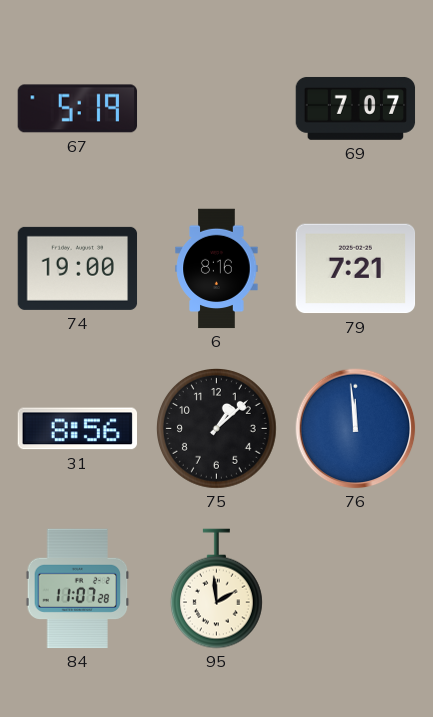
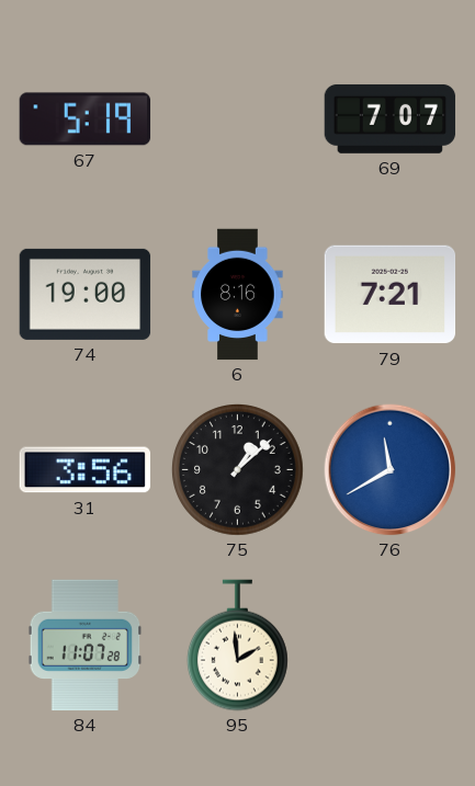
31: 8:56 -> 3:56
76: 11:59 -> 11:40
